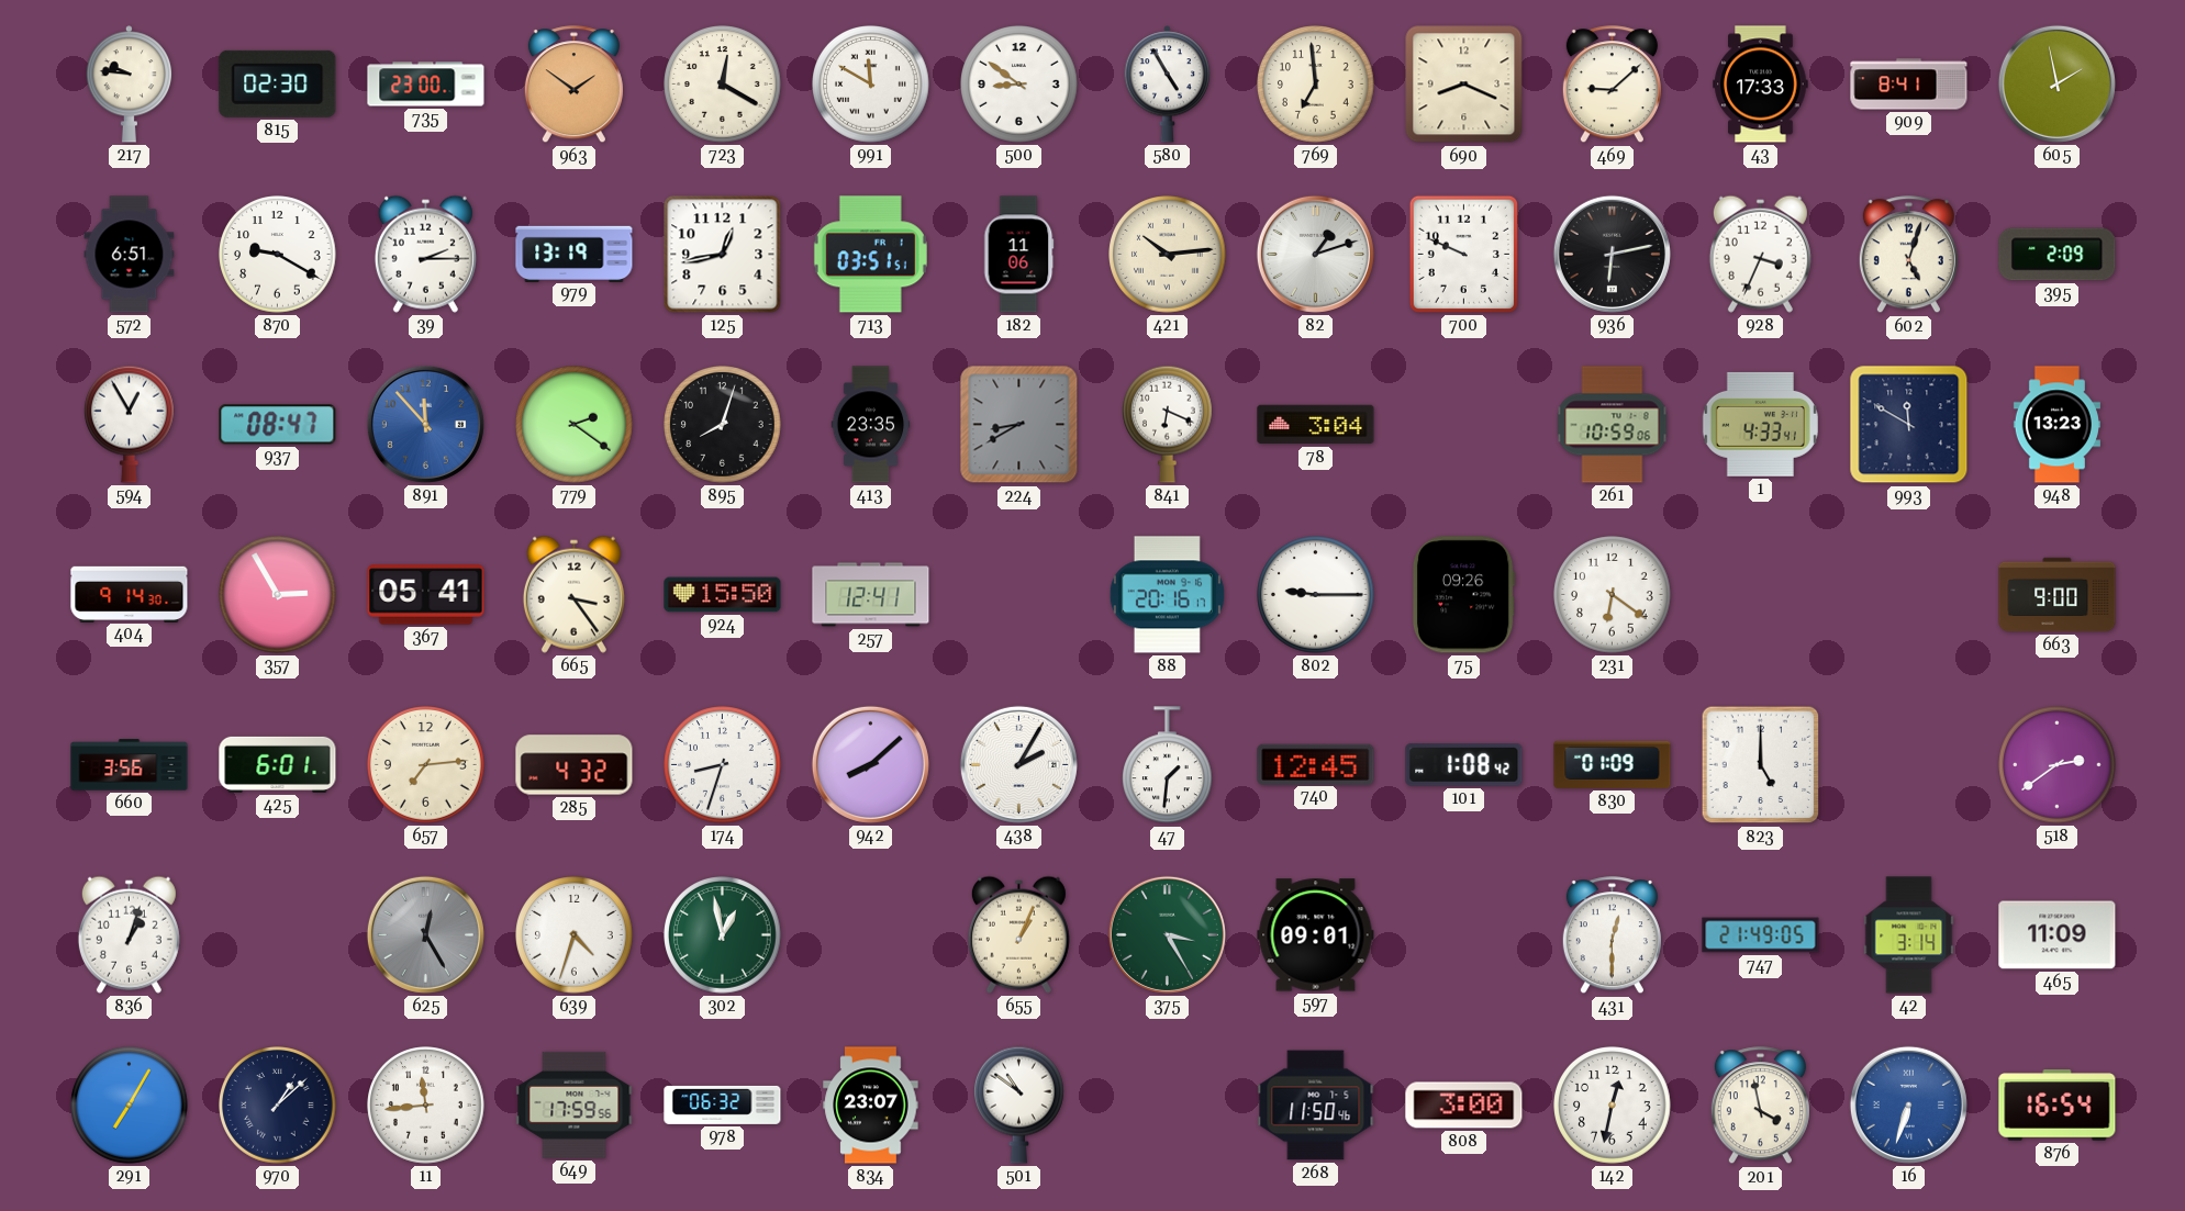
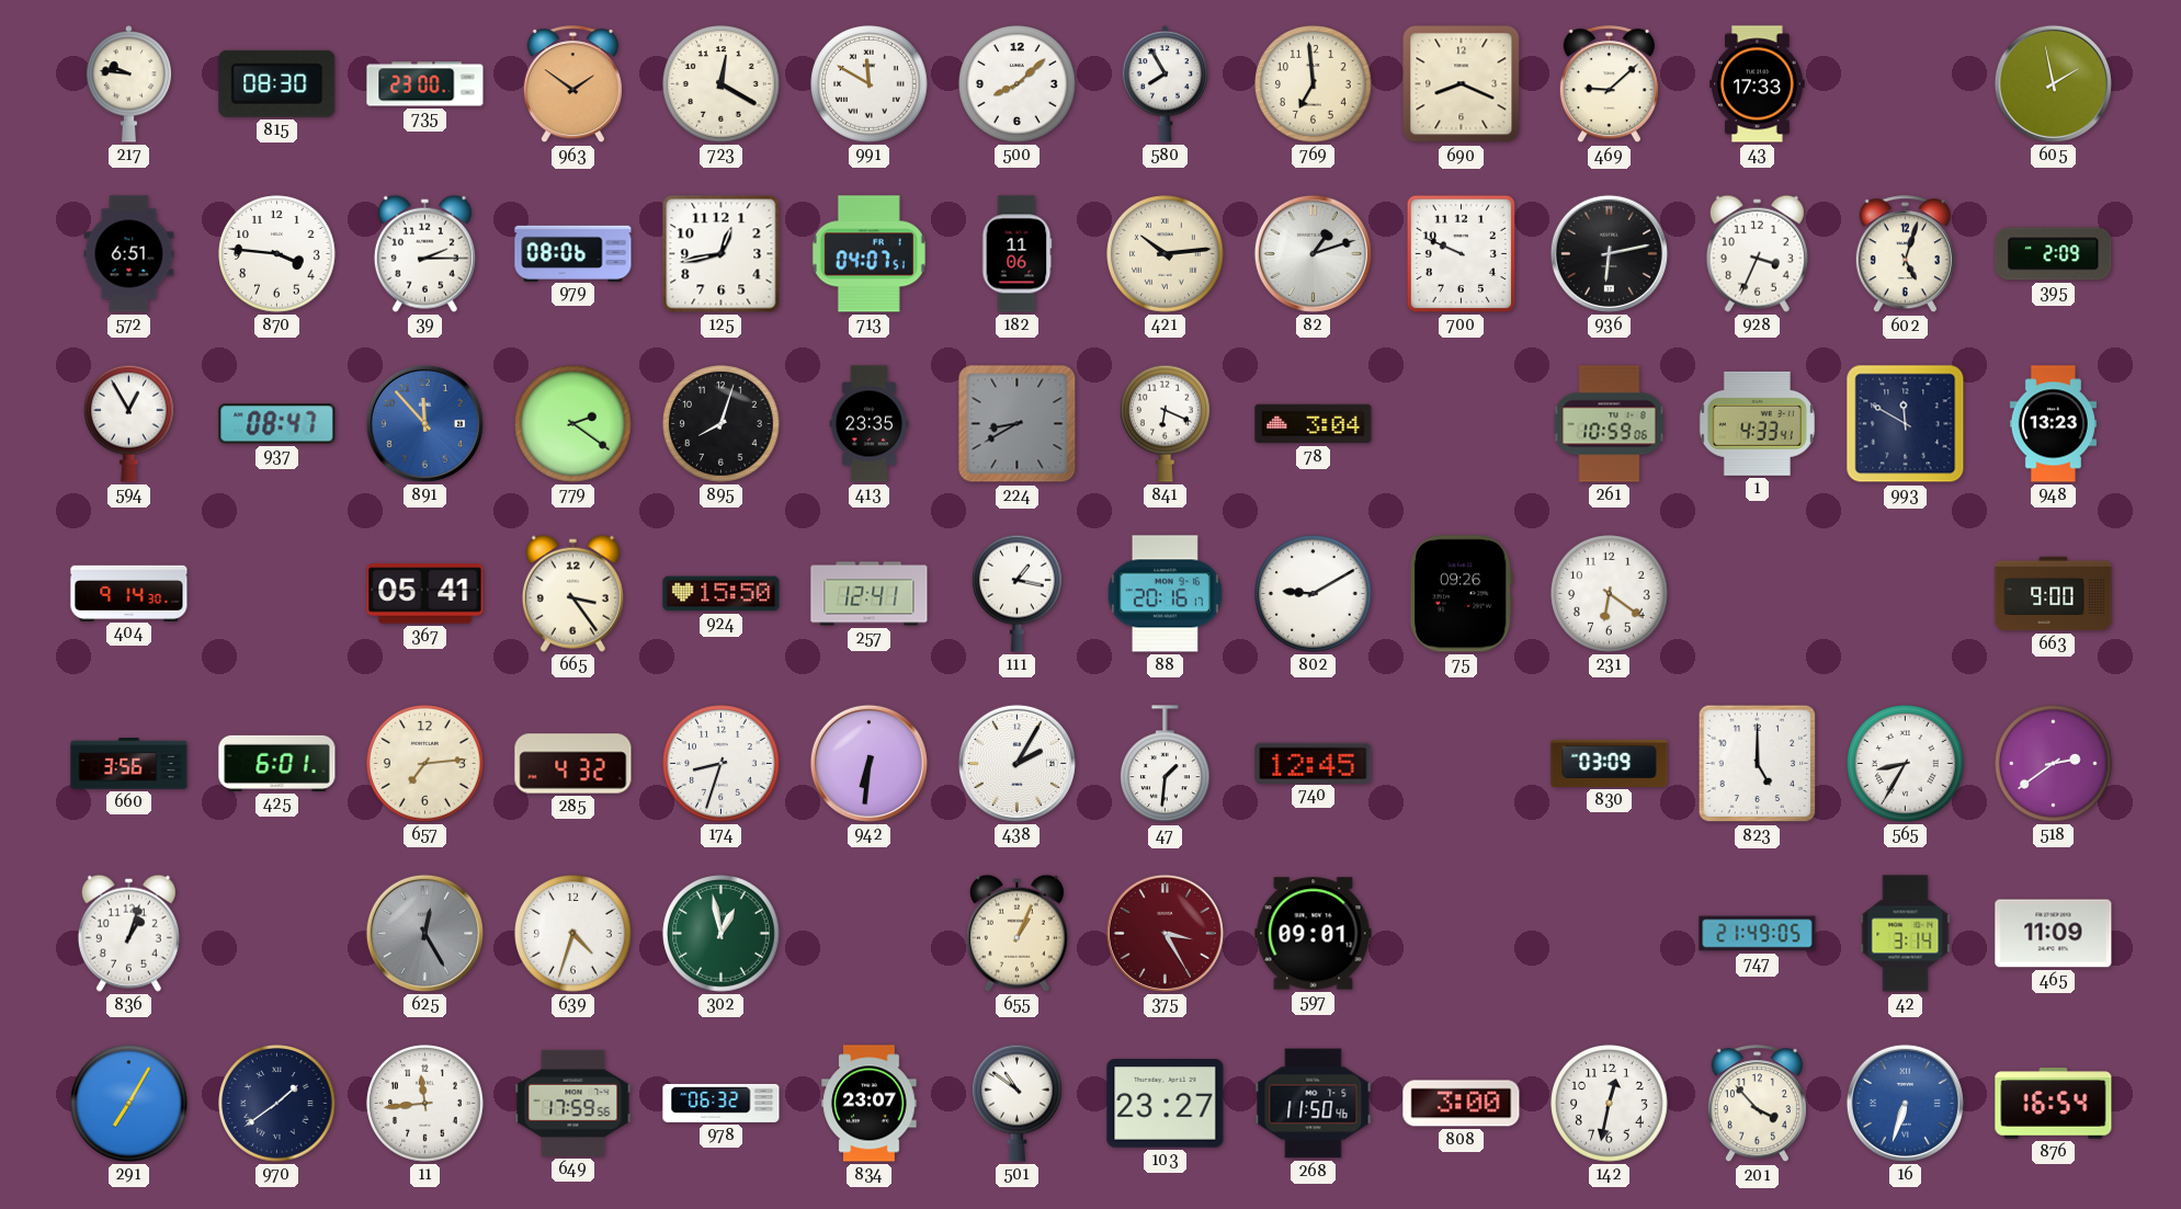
815: 02:30 -> 08:30
500: 8:51 -> 8:08
580: 4:55 -> 7:55
909: 8:41 -> none
870: 9:20 -> 3:46
979: 13:19 -> 08:06
713: 03:51 -> 04:07
357: 2:55 -> none
111: none -> 1:17
802: 9:15 -> 9:10
942: 8:08 -> 6:31
101: 1:08 -> none
830: 01:09 -> 03:09
565: none -> 8:35
375 dial: green -> burgundy
431: 12:30 -> none
970: 1:08 -> 1:39
103: none -> 23:27
201: 3:58 -> 3:53
